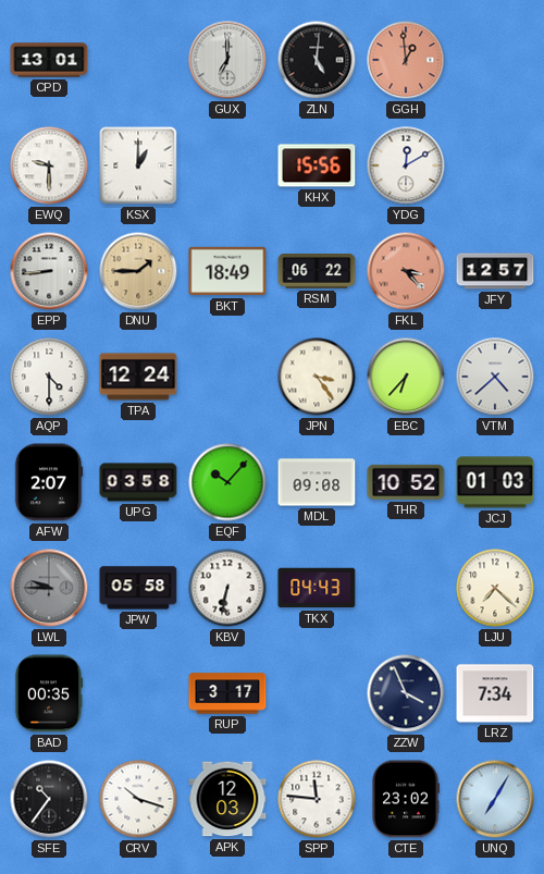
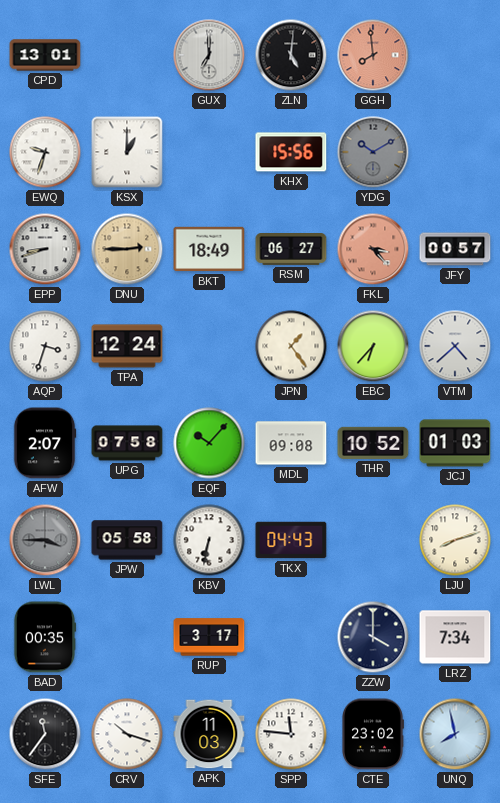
GGH: 12:59 -> 7:59
EWQ: 9:30 -> 9:33
YDG: 12:10 -> 10:10
YDG dial: white -> grey
EPP: 8:44 -> 8:42
DNU: 1:45 -> 2:45
RSM: 06:22 -> 06:27
JFY: 12:57 -> 00:57
AQP: 4:30 -> 3:33
JPN: 3:24 -> 1:24
UPG: 03:58 -> 07:58
LWL: 9:45 -> 3:45
LJU: 7:22 -> 8:12
ZZW: 3:56 -> 4:00
SFE: 10:36 -> 11:36
APK: 12:03 -> 11:03
UNQ: 7:05 -> 7:58
